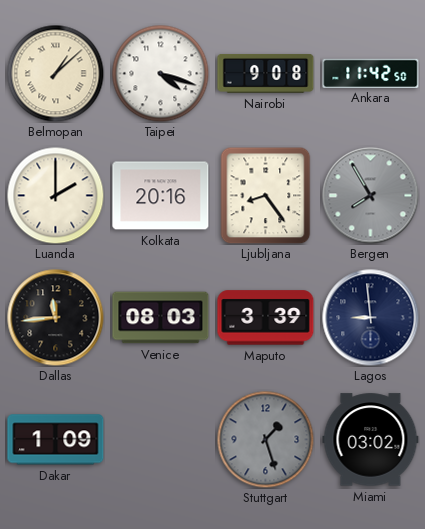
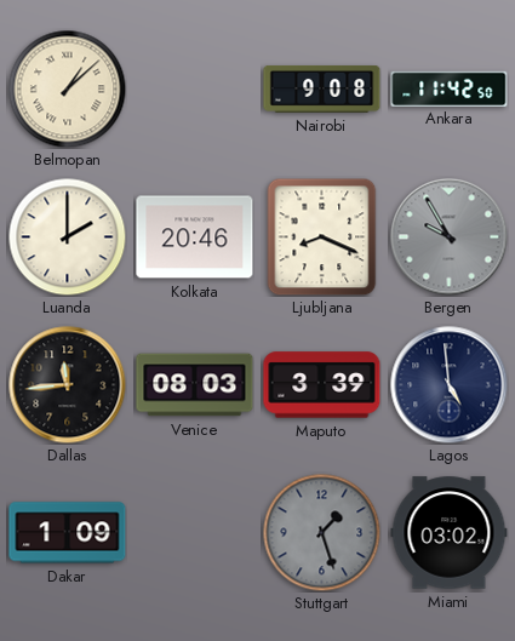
Taipei: 4:18 -> none
Kolkata: 20:16 -> 20:46
Ljubljana: 8:24 -> 8:19
Bergen: 7:55 -> 9:55
Lagos: 8:59 -> 4:59
